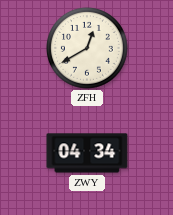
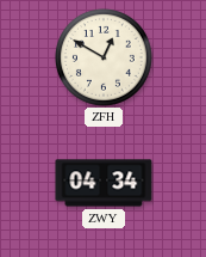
ZFH: 12:40 -> 12:50
